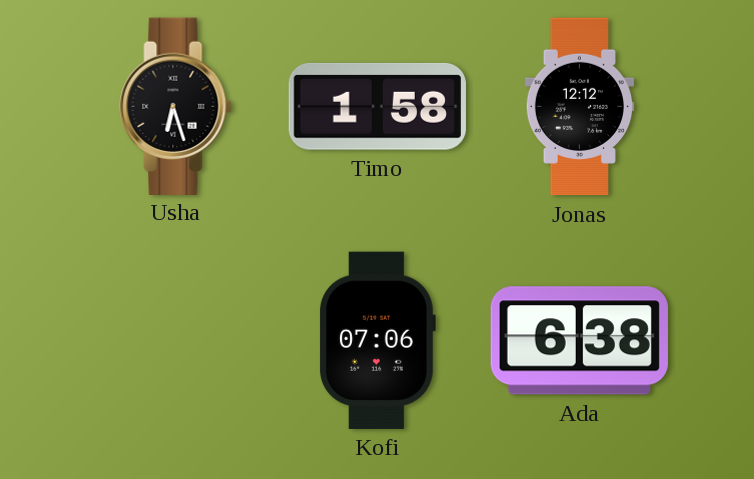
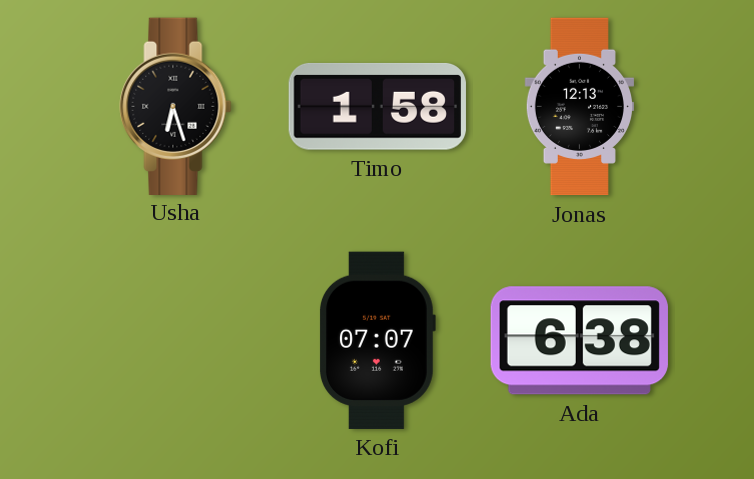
Jonas: 12:12 -> 12:13
Kofi: 07:06 -> 07:07
